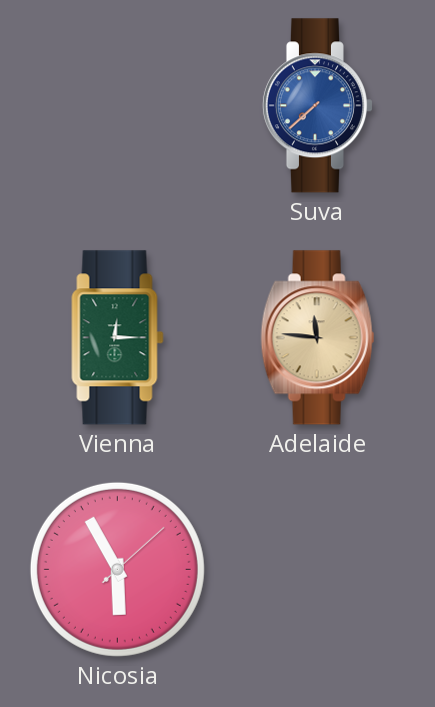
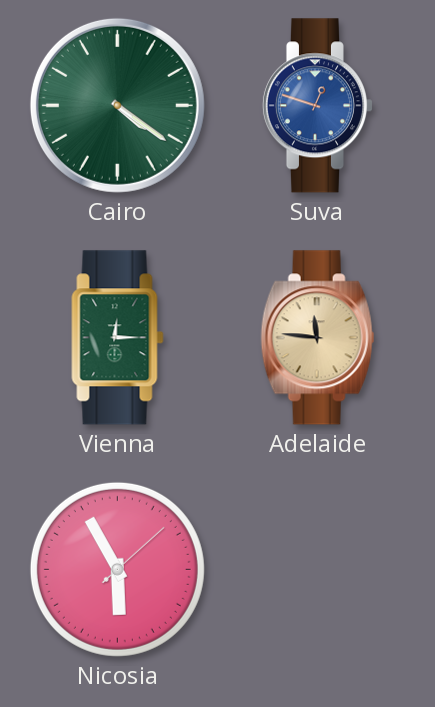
Cairo: none -> 4:21
Suva: 7:38 -> 12:48
